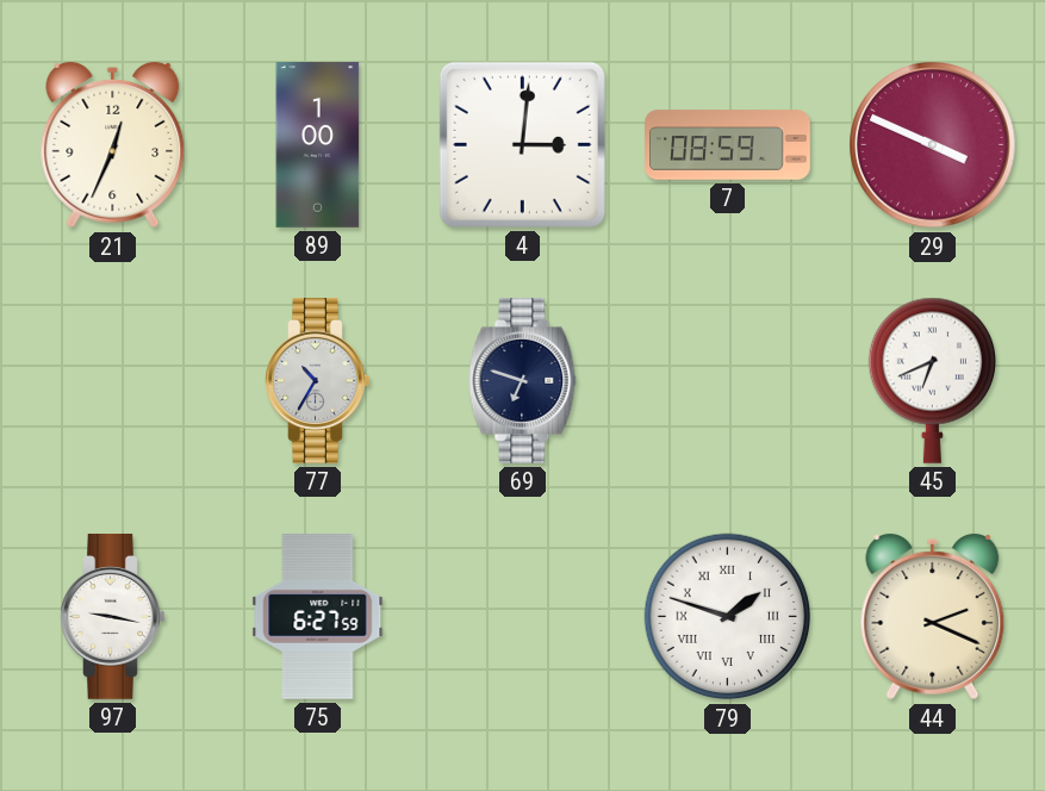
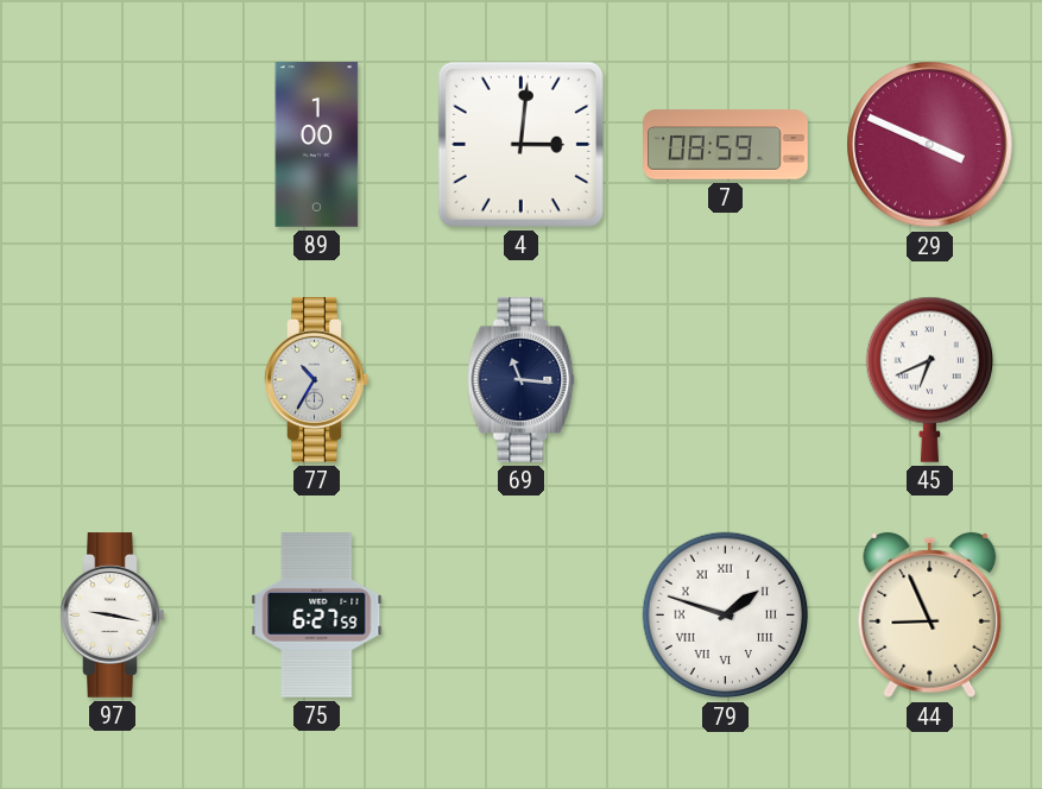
21: 12:34 -> none
69: 6:48 -> 11:16
44: 2:19 -> 8:56
